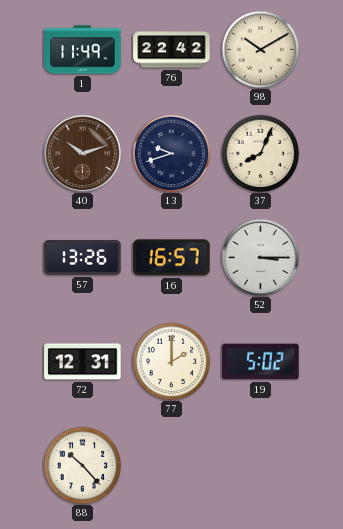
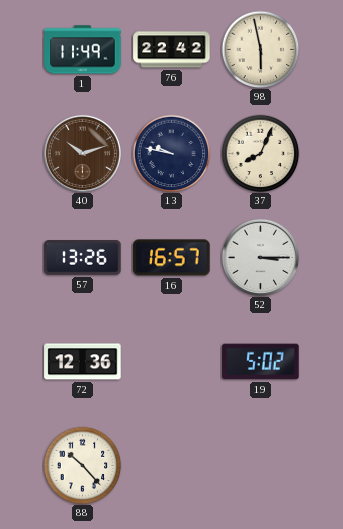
98: 10:10 -> 5:58
13: 9:42 -> 9:47
72: 12:31 -> 12:36
77: 2:00 -> none
